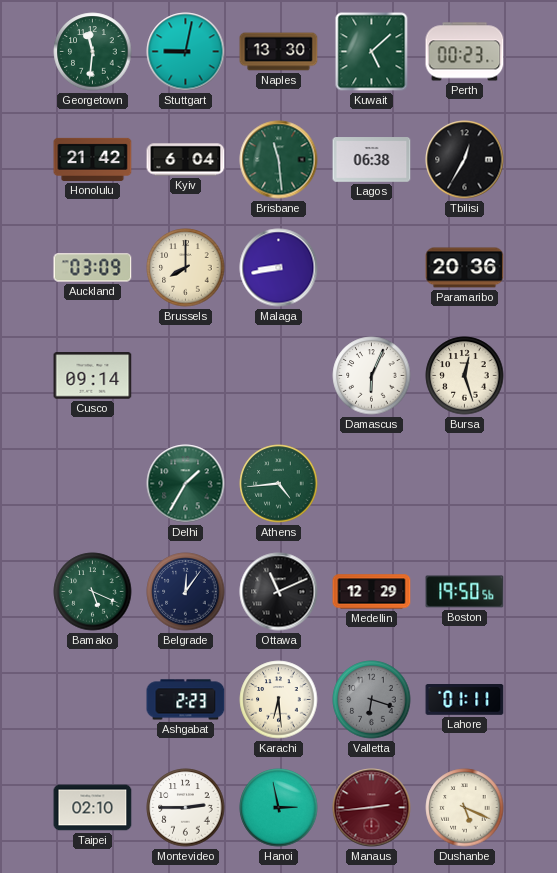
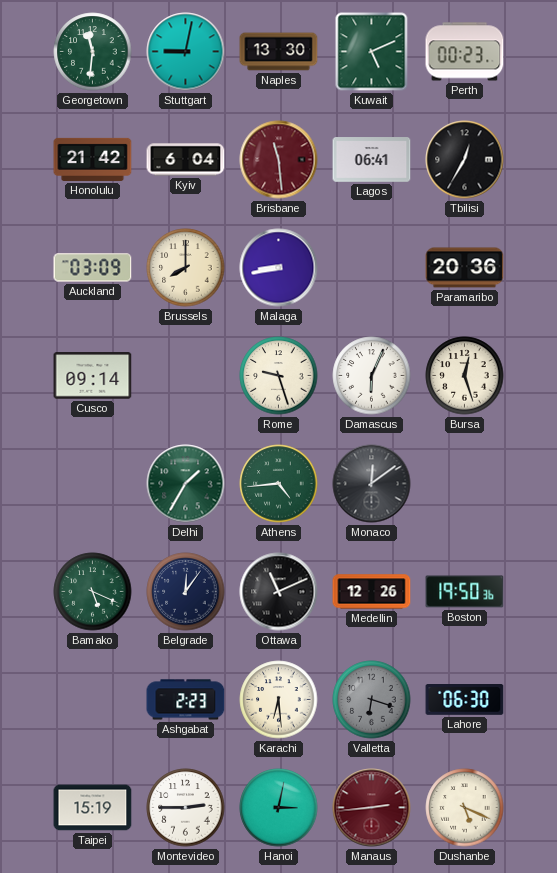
Kuwait: 5:08 -> 5:11
Brisbane dial: green -> burgundy
Lagos: 06:38 -> 06:41
Rome: none -> 9:27
Monaco: none -> 12:09
Medellin: 12:29 -> 12:26
Boston: 19:50:56 -> 19:50:36
Lahore: 01:11 -> 06:30
Taipei: 02:10 -> 15:19
Hanoi: 2:58 -> 3:02
